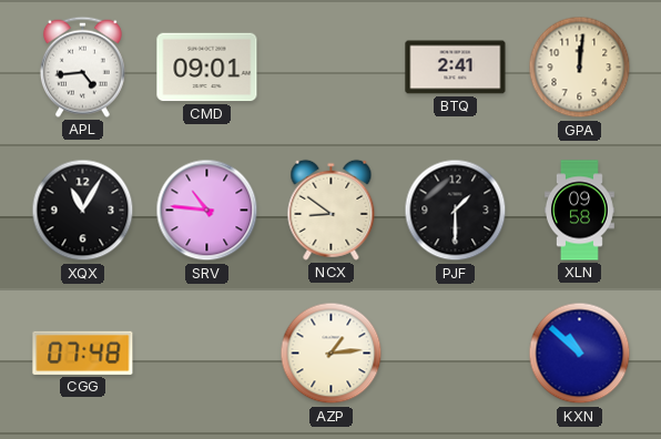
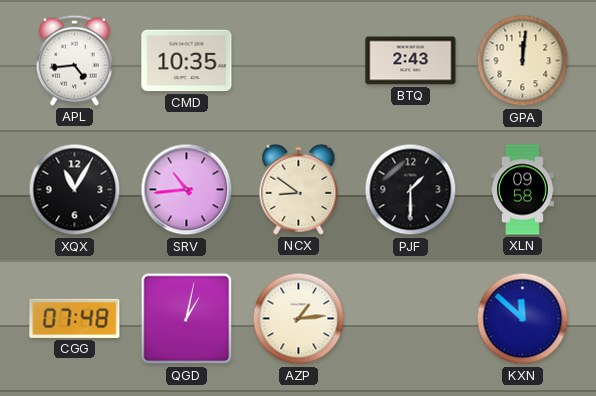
CMD: 09:01 -> 10:35
BTQ: 2:41 -> 2:43
SRV: 10:46 -> 10:44
QGD: none -> 1:02
KXN: 10:52 -> 11:52
